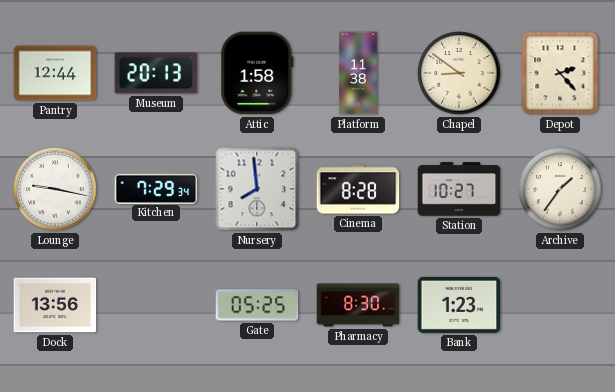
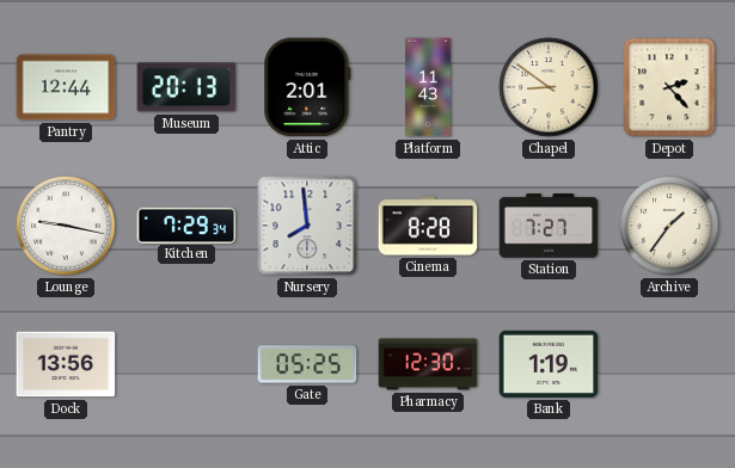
Attic: 1:58 -> 2:01
Platform: 11:38 -> 11:43
Station: 10:27 -> 7:27
Pharmacy: 8:30 -> 12:30
Bank: 1:23 -> 1:19
